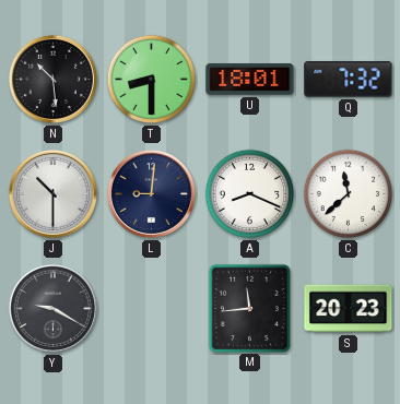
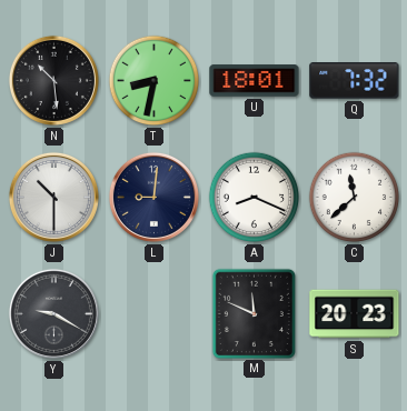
T: 8:30 -> 8:32
M: 11:44 -> 11:49
